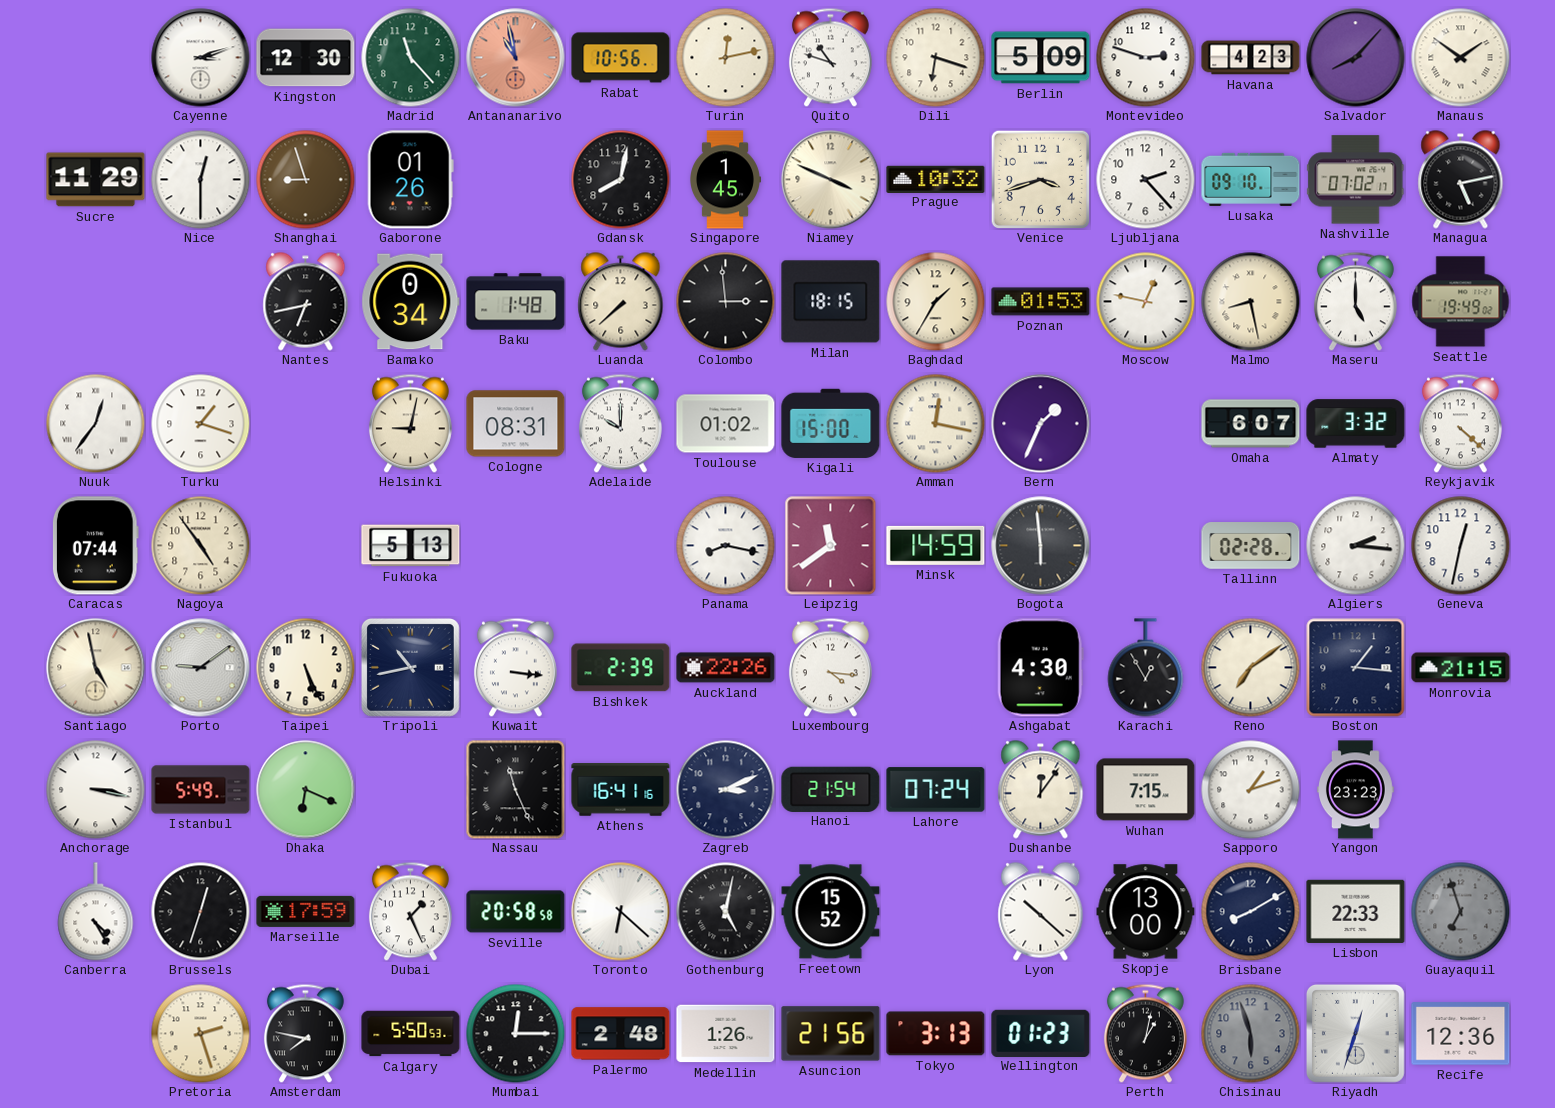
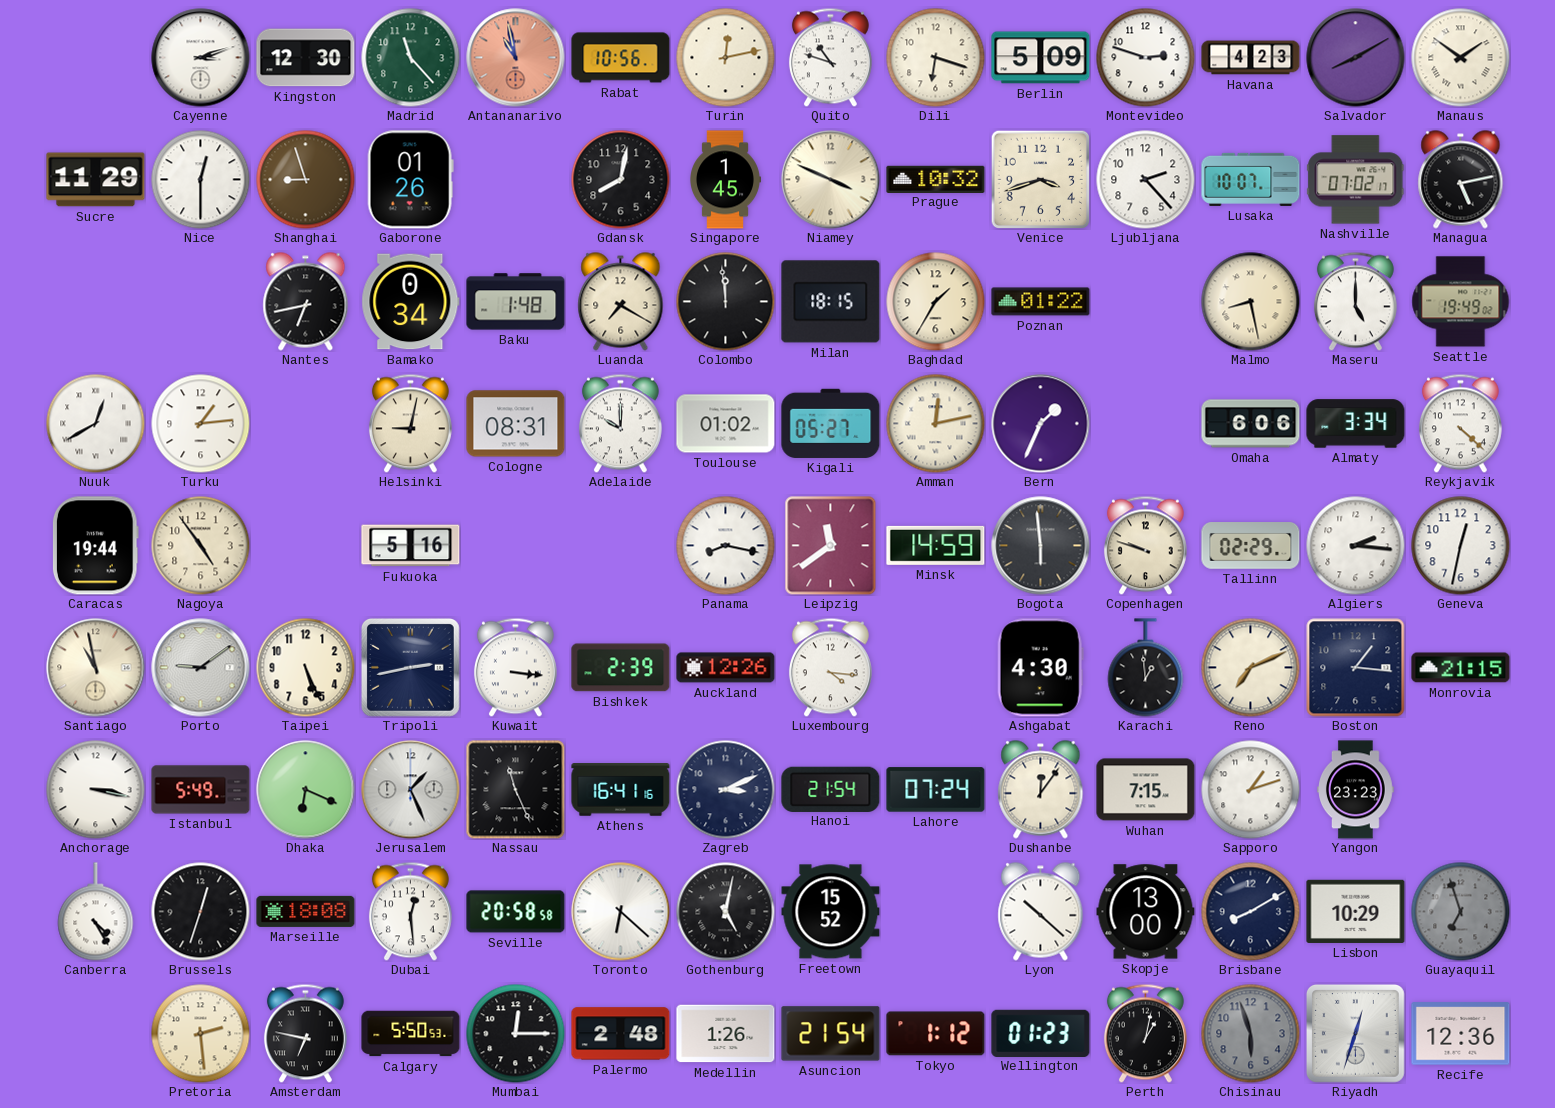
Salvador: 8:07 -> 8:10
Lusaka: 09:10 -> 10:07
Luanda: 7:38 -> 7:20
Colombo: 2:59 -> 11:59
Poznan: 01:53 -> 01:22
Moscow: 12:47 -> none
Nuuk: 12:36 -> 12:40
Turku: 1:18 -> 1:14
Kigali: 15:00 -> 05:27
Amman: 12:17 -> 12:13
Omaha: 6:07 -> 6:06
Almaty: 3:32 -> 3:34
Caracas: 07:44 -> 19:44
Fukuoka: 5:13 -> 5:16
Copenhagen: none -> 9:48
Tallinn: 02:28 -> 02:29
Santiago: 4:58 -> 10:58
Tripoli: 10:43 -> 2:43
Auckland: 22:26 -> 12:26
Karachi: 12:55 -> 12:59
Reno: 7:09 -> 7:11
Jerusalem: none -> 1:26
Marseille: 17:59 -> 18:08
Dubai: 1:26 -> 12:29
Lisbon: 22:33 -> 10:29
Pretoria: 2:27 -> 2:29
Amsterdam: 7:47 -> 6:47
Asuncion: 21:56 -> 21:54
Tokyo: 3:13 -> 1:12
